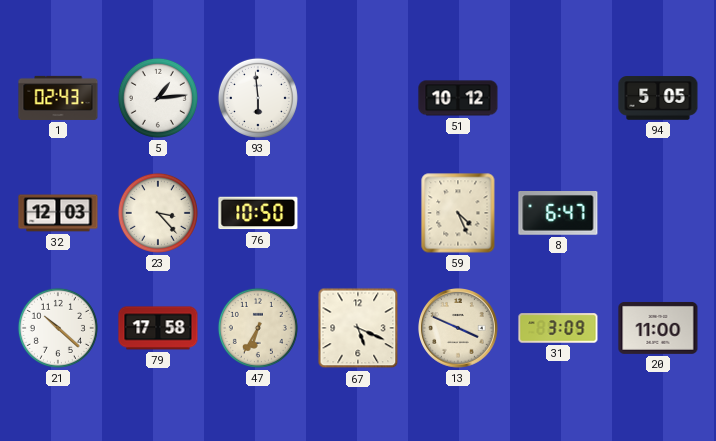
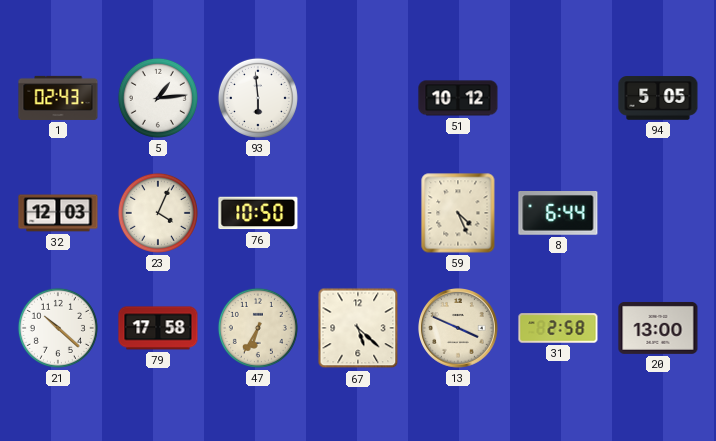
23: 3:23 -> 4:04
8: 6:47 -> 6:44
67: 5:19 -> 5:22
31: 3:09 -> 2:58
20: 11:00 -> 13:00
